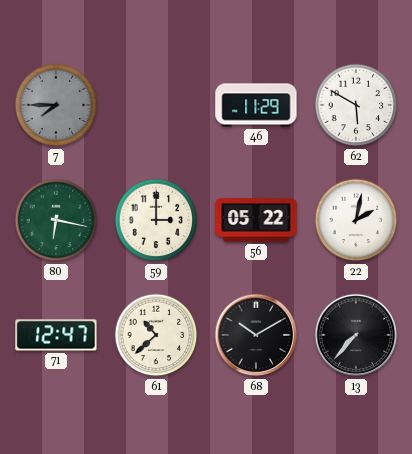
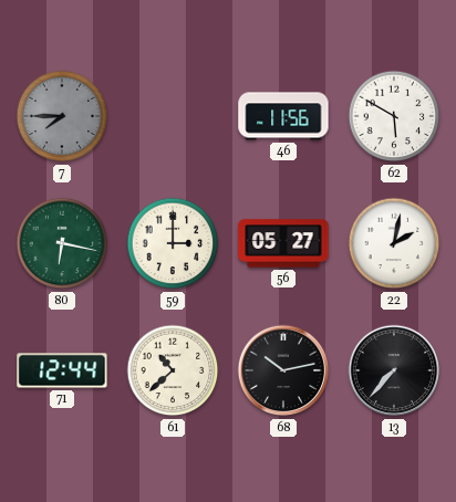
46: 11:29 -> 11:56
56: 05:22 -> 05:27
71: 12:47 -> 12:44
68: 10:10 -> 10:13
